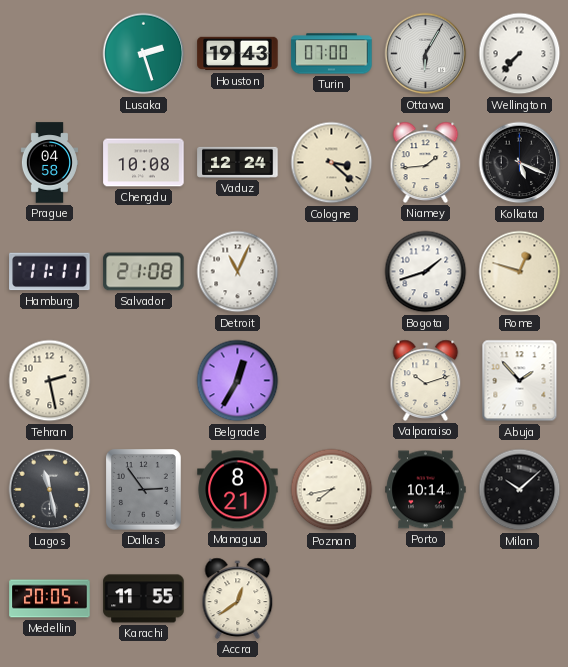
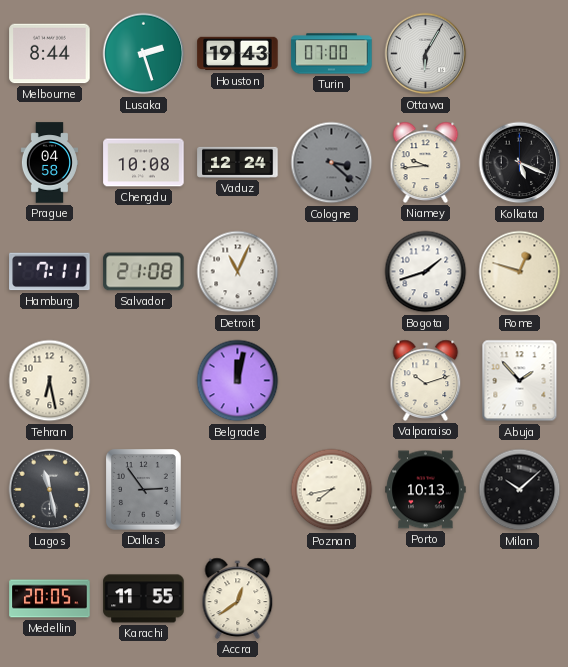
Melbourne: none -> 8:44
Wellington: 7:37 -> none
Cologne dial: cream -> grey
Niamey: 1:44 -> 9:44
Hamburg: 11:11 -> 7:11
Tehran: 2:28 -> 6:28
Belgrade: 12:35 -> 12:02
Managua: 8:21 -> none
Porto: 10:14 -> 10:13
